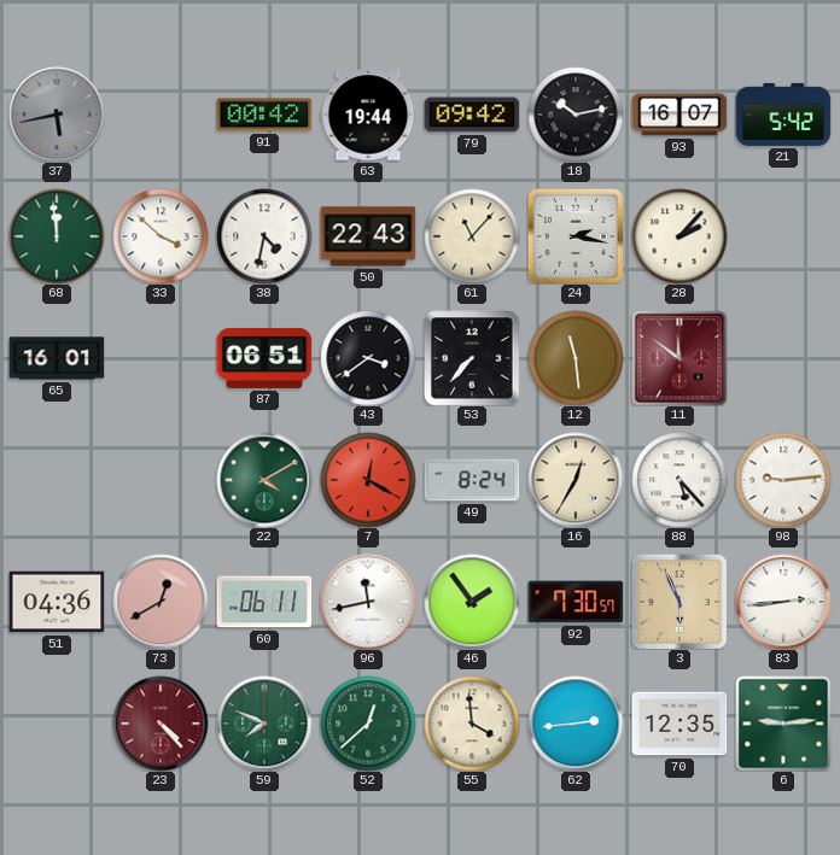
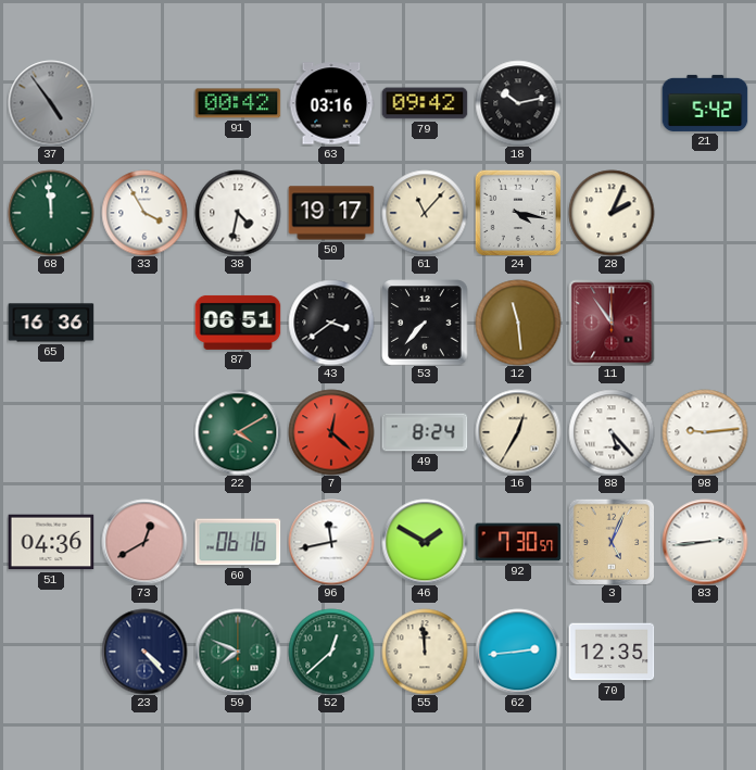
37: 5:43 -> 4:54
63: 19:44 -> 03:16
93: 16:07 -> none
33: 3:52 -> 3:55
50: 22:43 -> 19:17
24: 2:17 -> 4:17
28: 2:07 -> 2:04
65: 16:01 -> 16:36
11: 11:51 -> 11:54
7: 12:20 -> 12:22
60: 06:11 -> 06:16
46: 1:54 -> 1:50
3: 5:56 -> 5:04
23 dial: burgundy -> navy
55: 3:59 -> 11:59
6: 9:14 -> none
